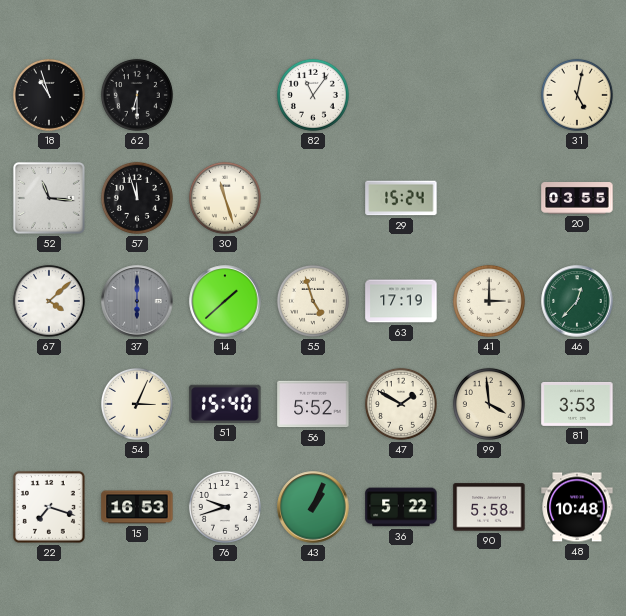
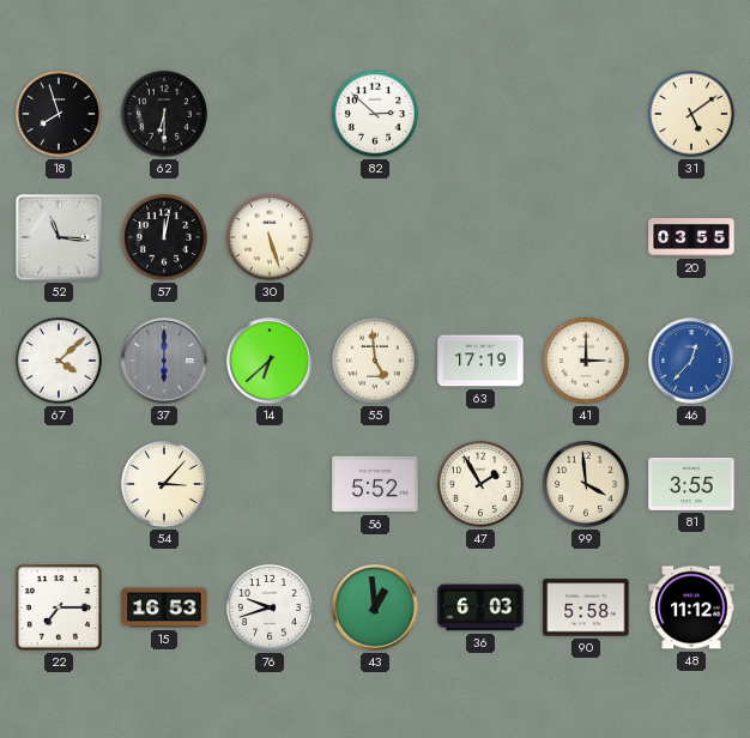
18: 10:57 -> 7:57
82: 11:06 -> 2:52
31: 5:02 -> 5:09
57: 11:57 -> 12:02
30: 11:27 -> 5:27
29: 15:24 -> none
14: 1:38 -> 6:38
55: 4:57 -> 4:59
46 dial: green -> blue
54: 3:04 -> 3:07
51: 15:40 -> none
47: 1:50 -> 1:55
81: 3:53 -> 3:55
22: 7:18 -> 7:15
43: 1:04 -> 12:59
36: 5:22 -> 6:03
48: 10:48 -> 11:12
